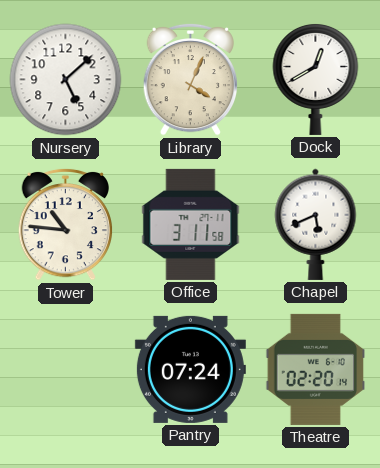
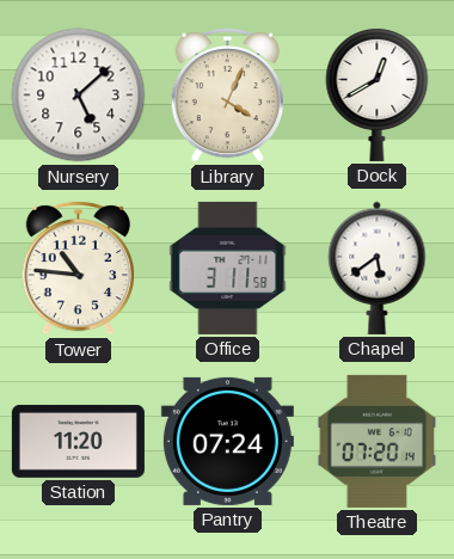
Chapel: 5:41 -> 5:39
Station: none -> 11:20
Theatre: 02:20 -> 07:20
